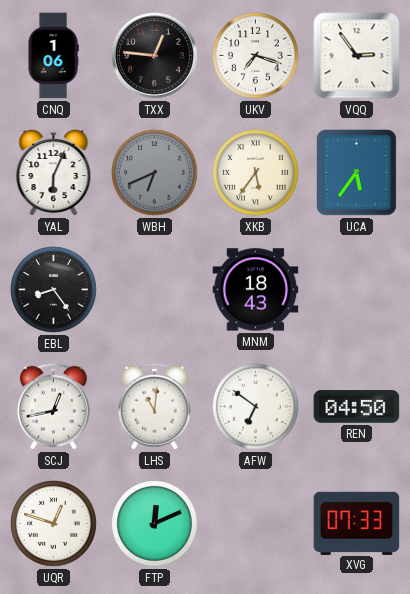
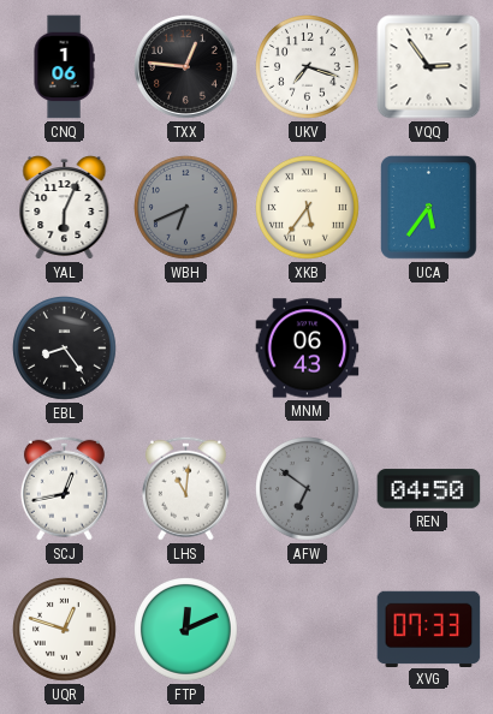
MNM: 18:43 -> 06:43
AFW dial: white -> grey
